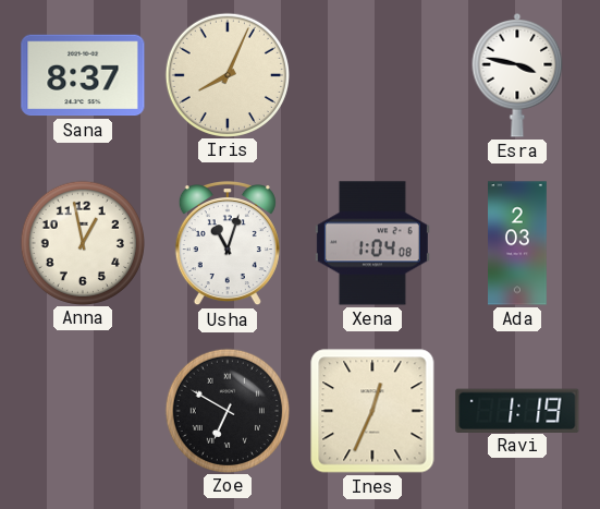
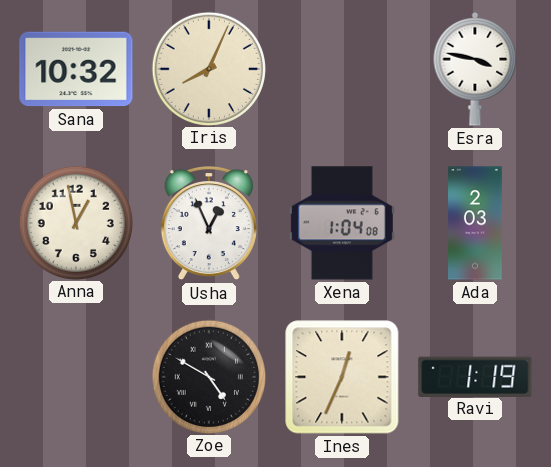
Sana: 8:37 -> 10:32
Usha: 11:03 -> 12:56
Zoe: 6:50 -> 4:50
